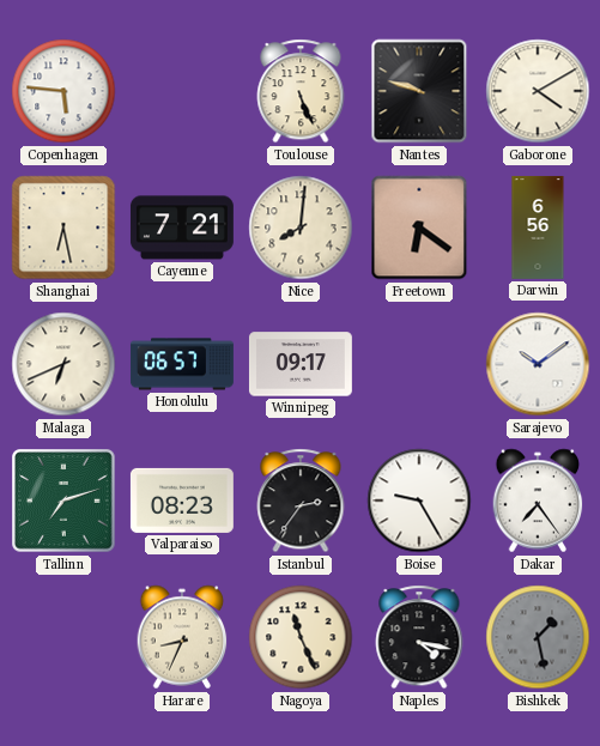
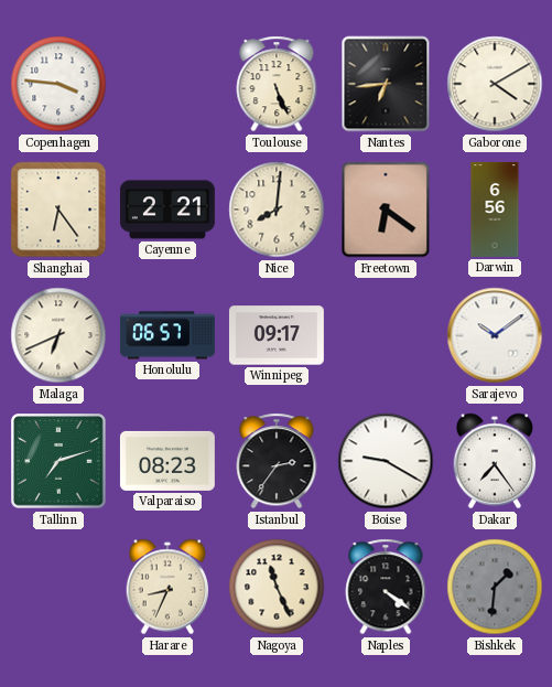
Copenhagen: 5:46 -> 3:46
Nantes: 9:48 -> 6:44
Shanghai: 6:28 -> 6:24
Cayenne: 7:21 -> 2:21
Boise: 9:25 -> 9:20
Naples: 4:17 -> 4:21
Bishkek: 1:28 -> 1:31
